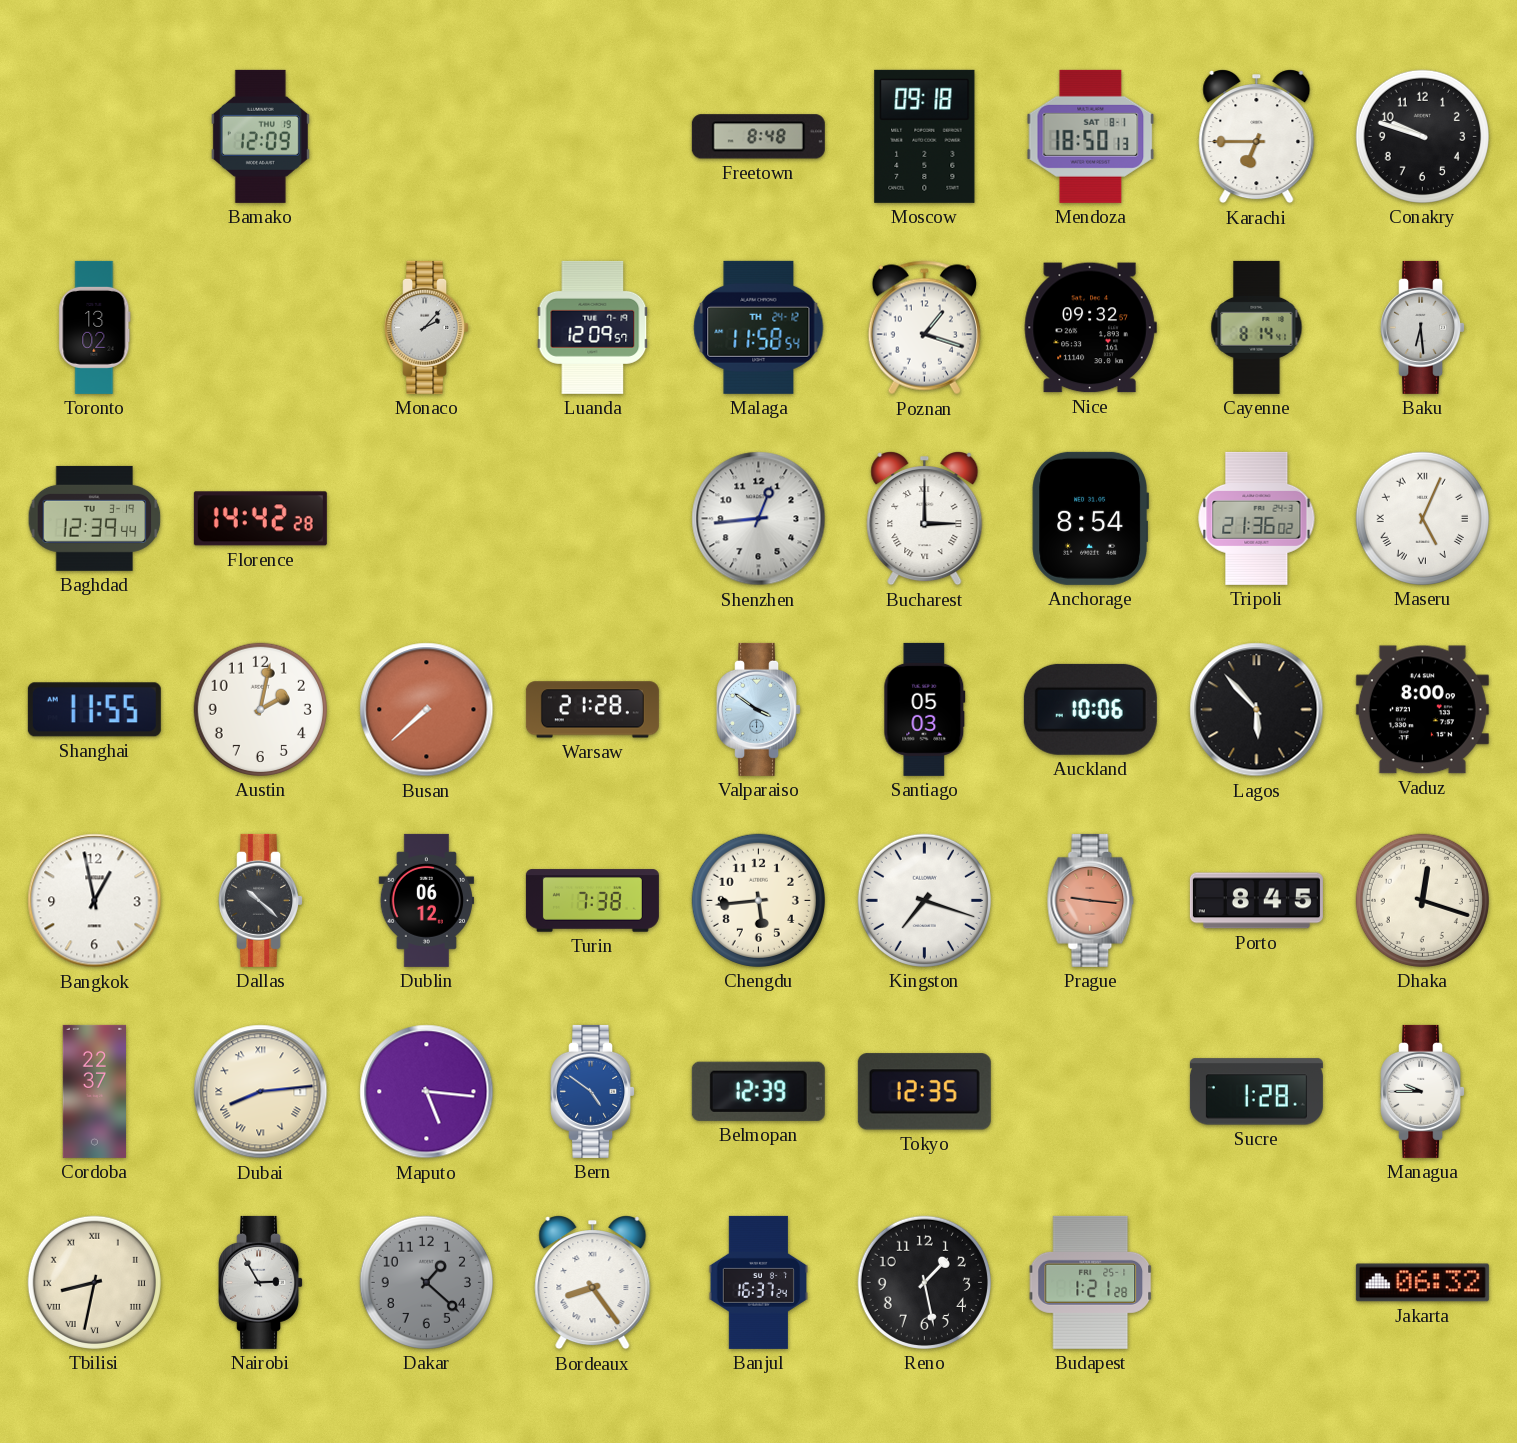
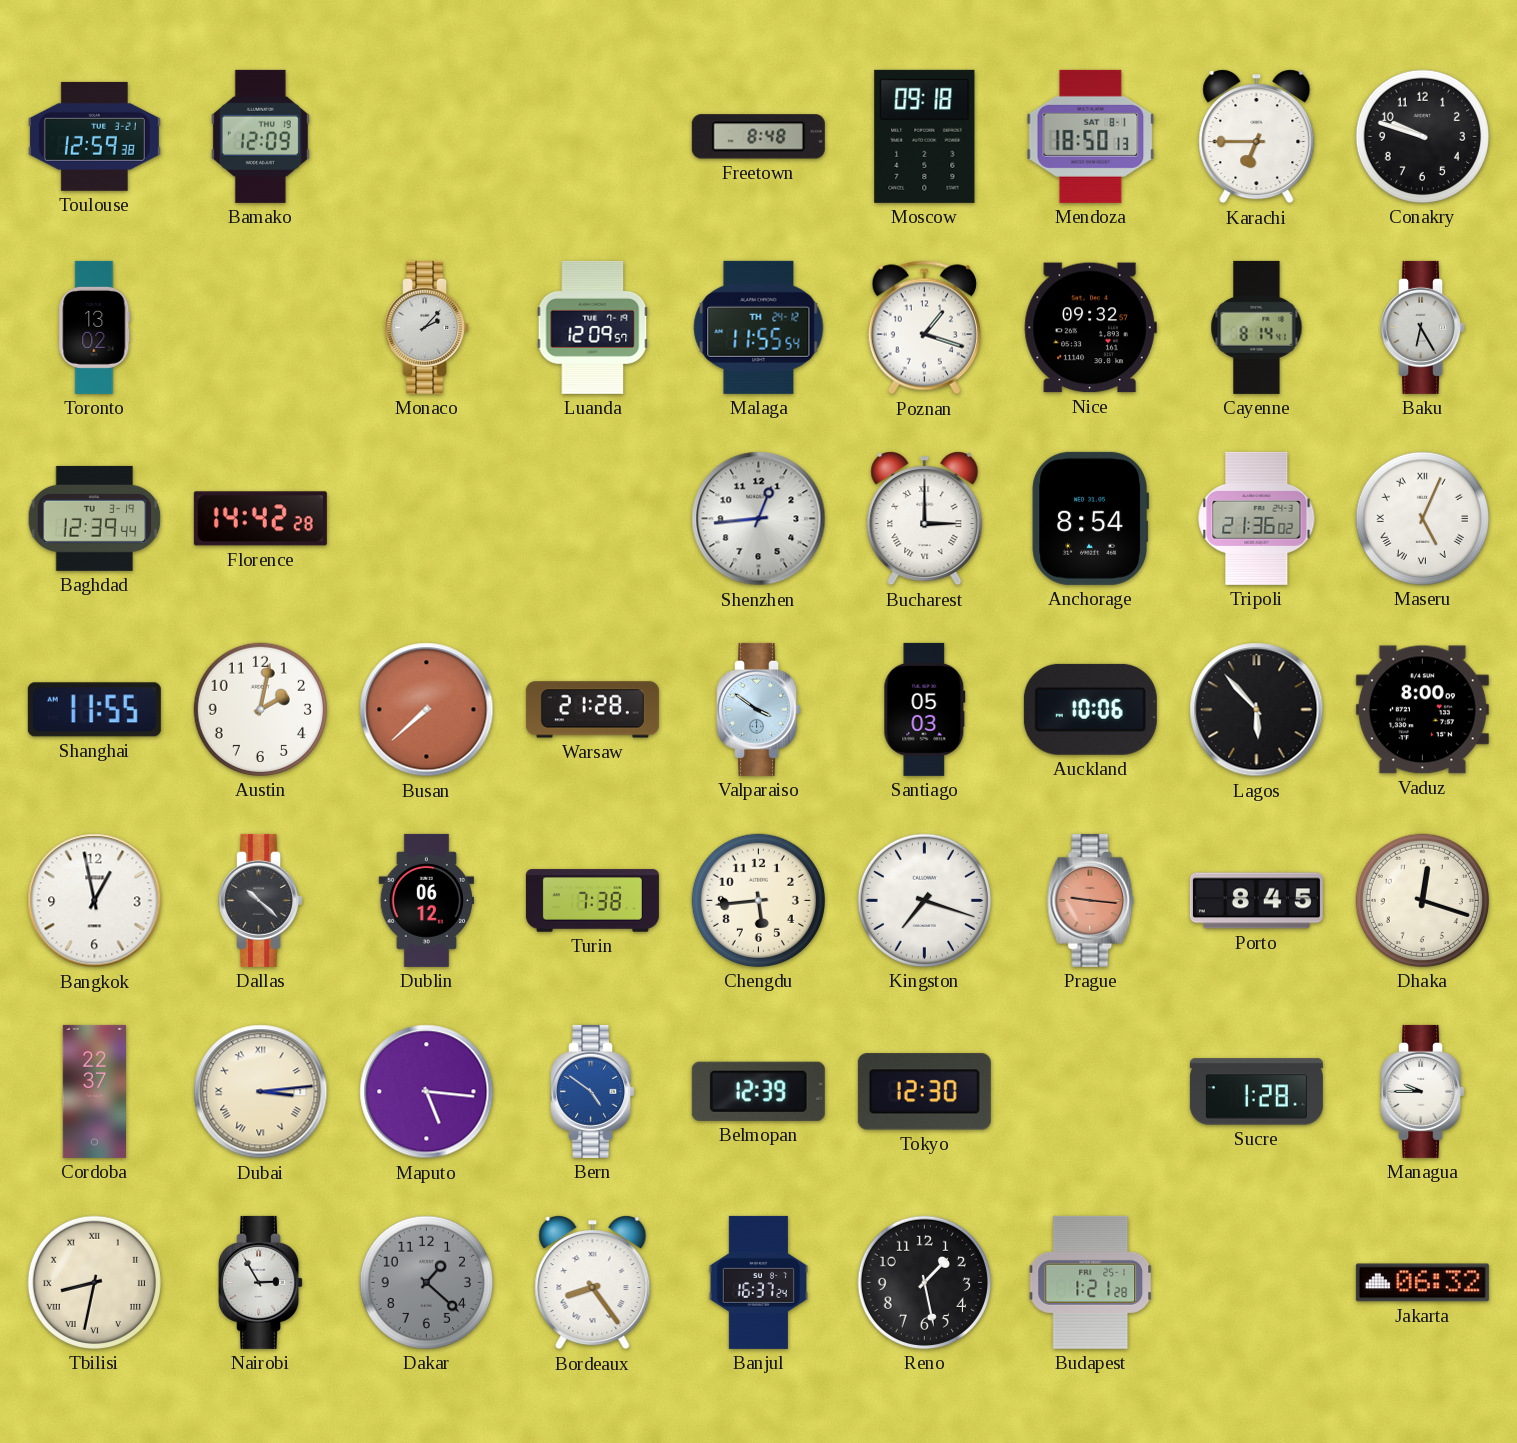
Toulouse: none -> 12:59
Malaga: 11:58 -> 11:55
Baku: 6:29 -> 6:25
Dubai: 8:14 -> 3:14
Tokyo: 12:35 -> 12:30
